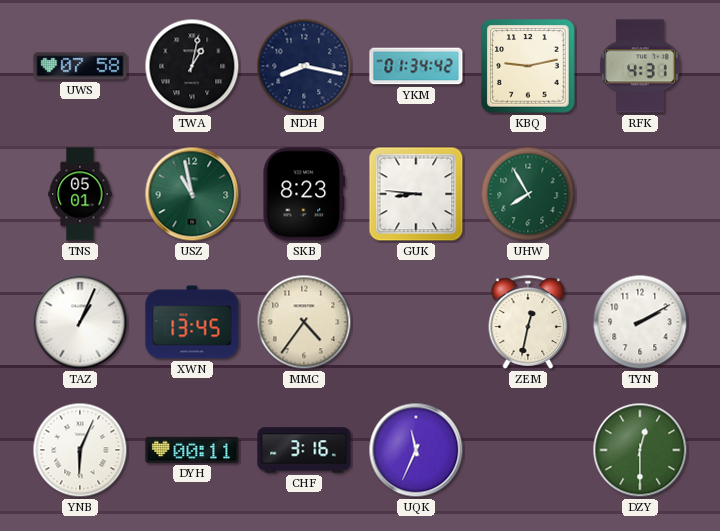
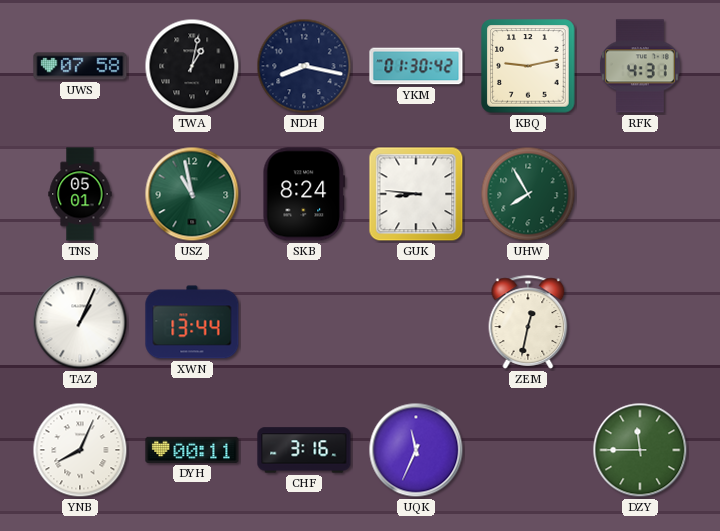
YKM: 01:34 -> 01:30
SKB: 8:23 -> 8:24
XWN: 13:45 -> 13:44
MMC: 4:36 -> none
TYN: 2:10 -> none
YNB: 6:04 -> 8:04
DZY: 12:30 -> 11:45
